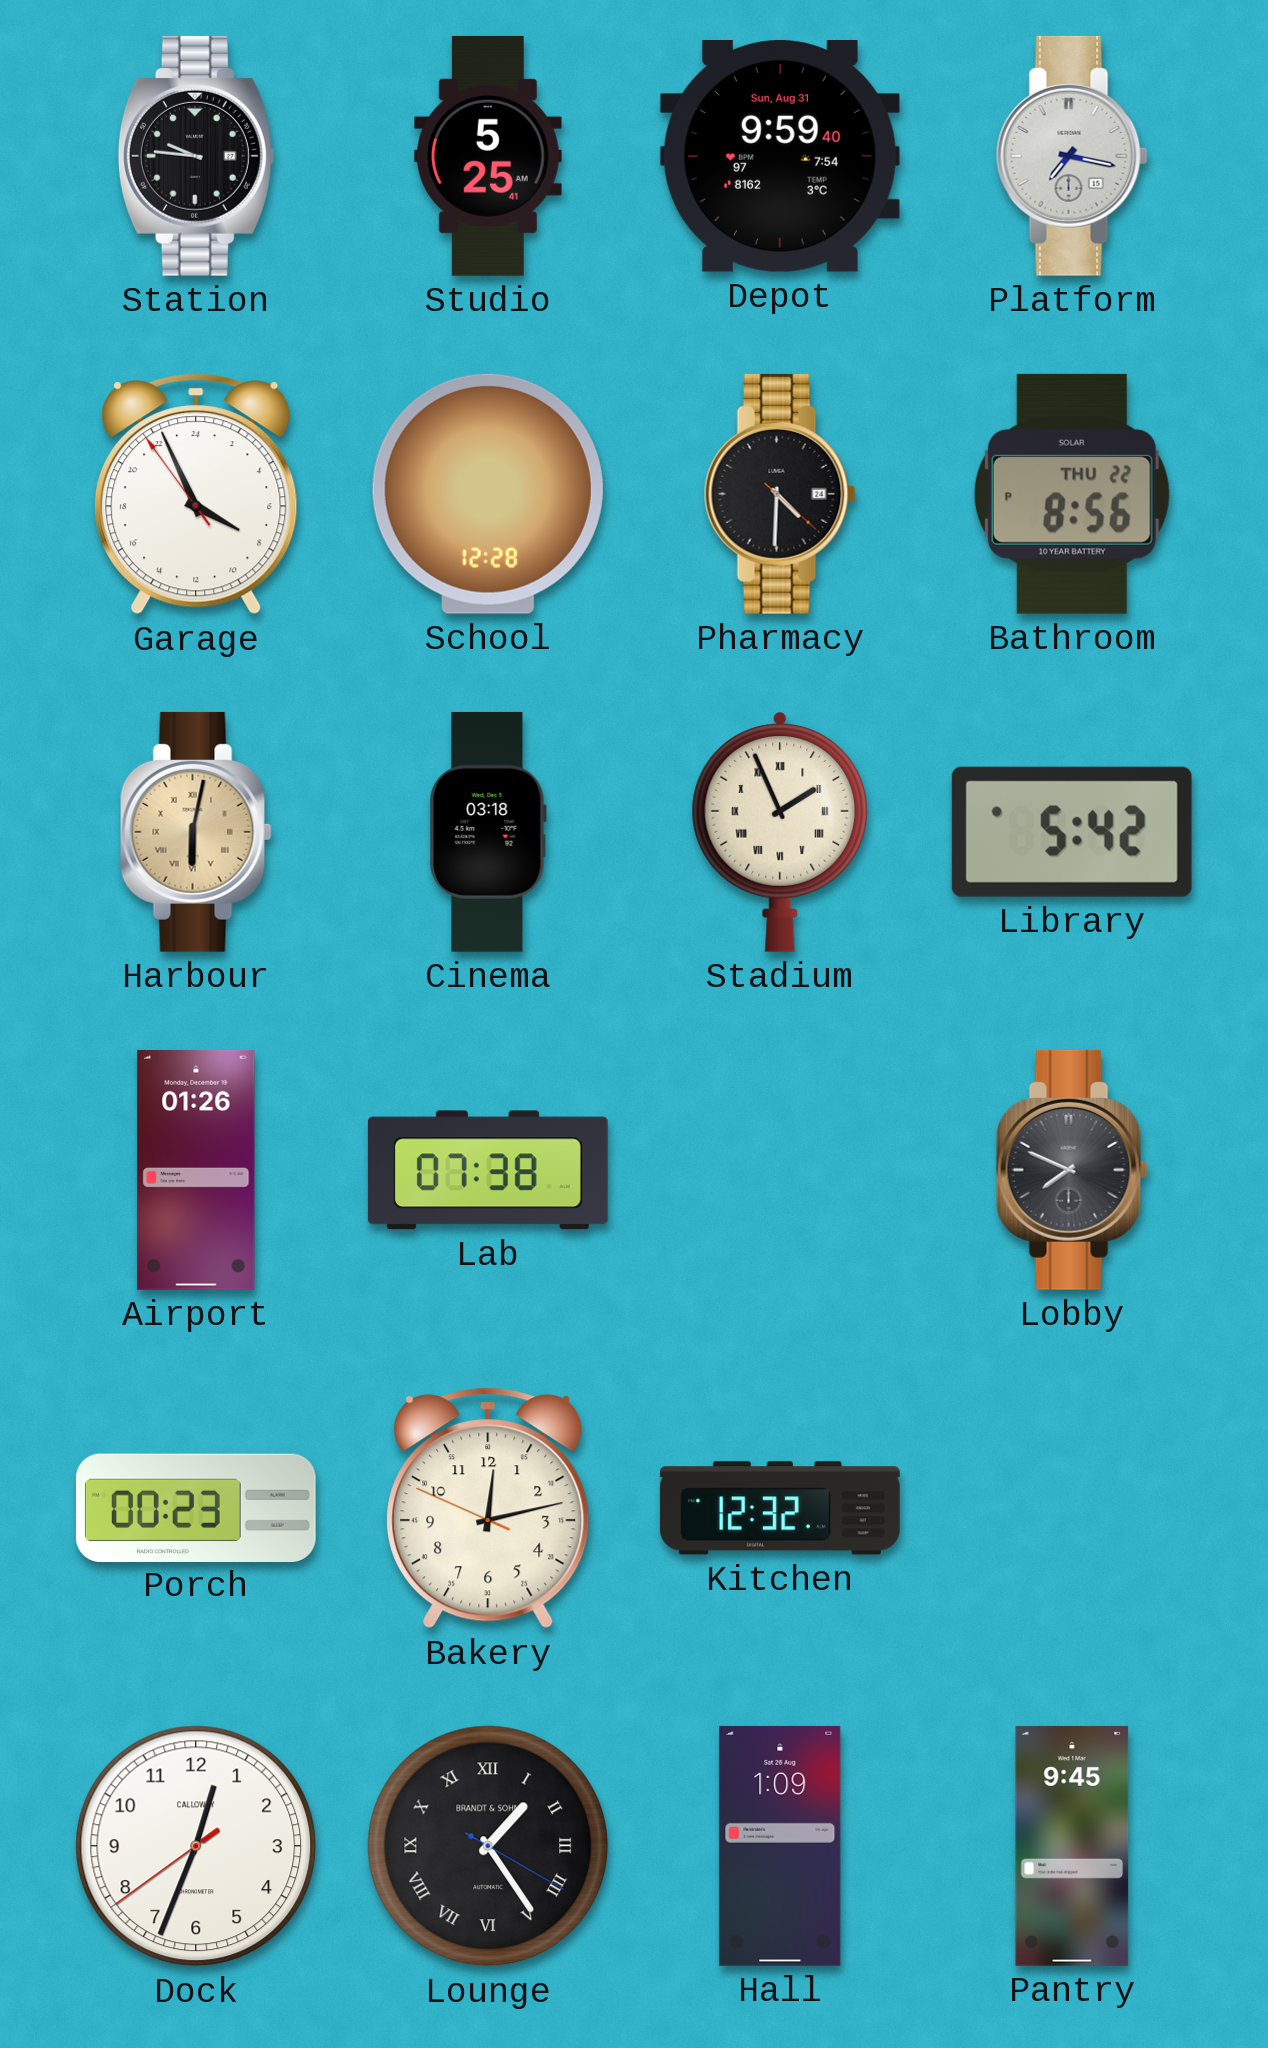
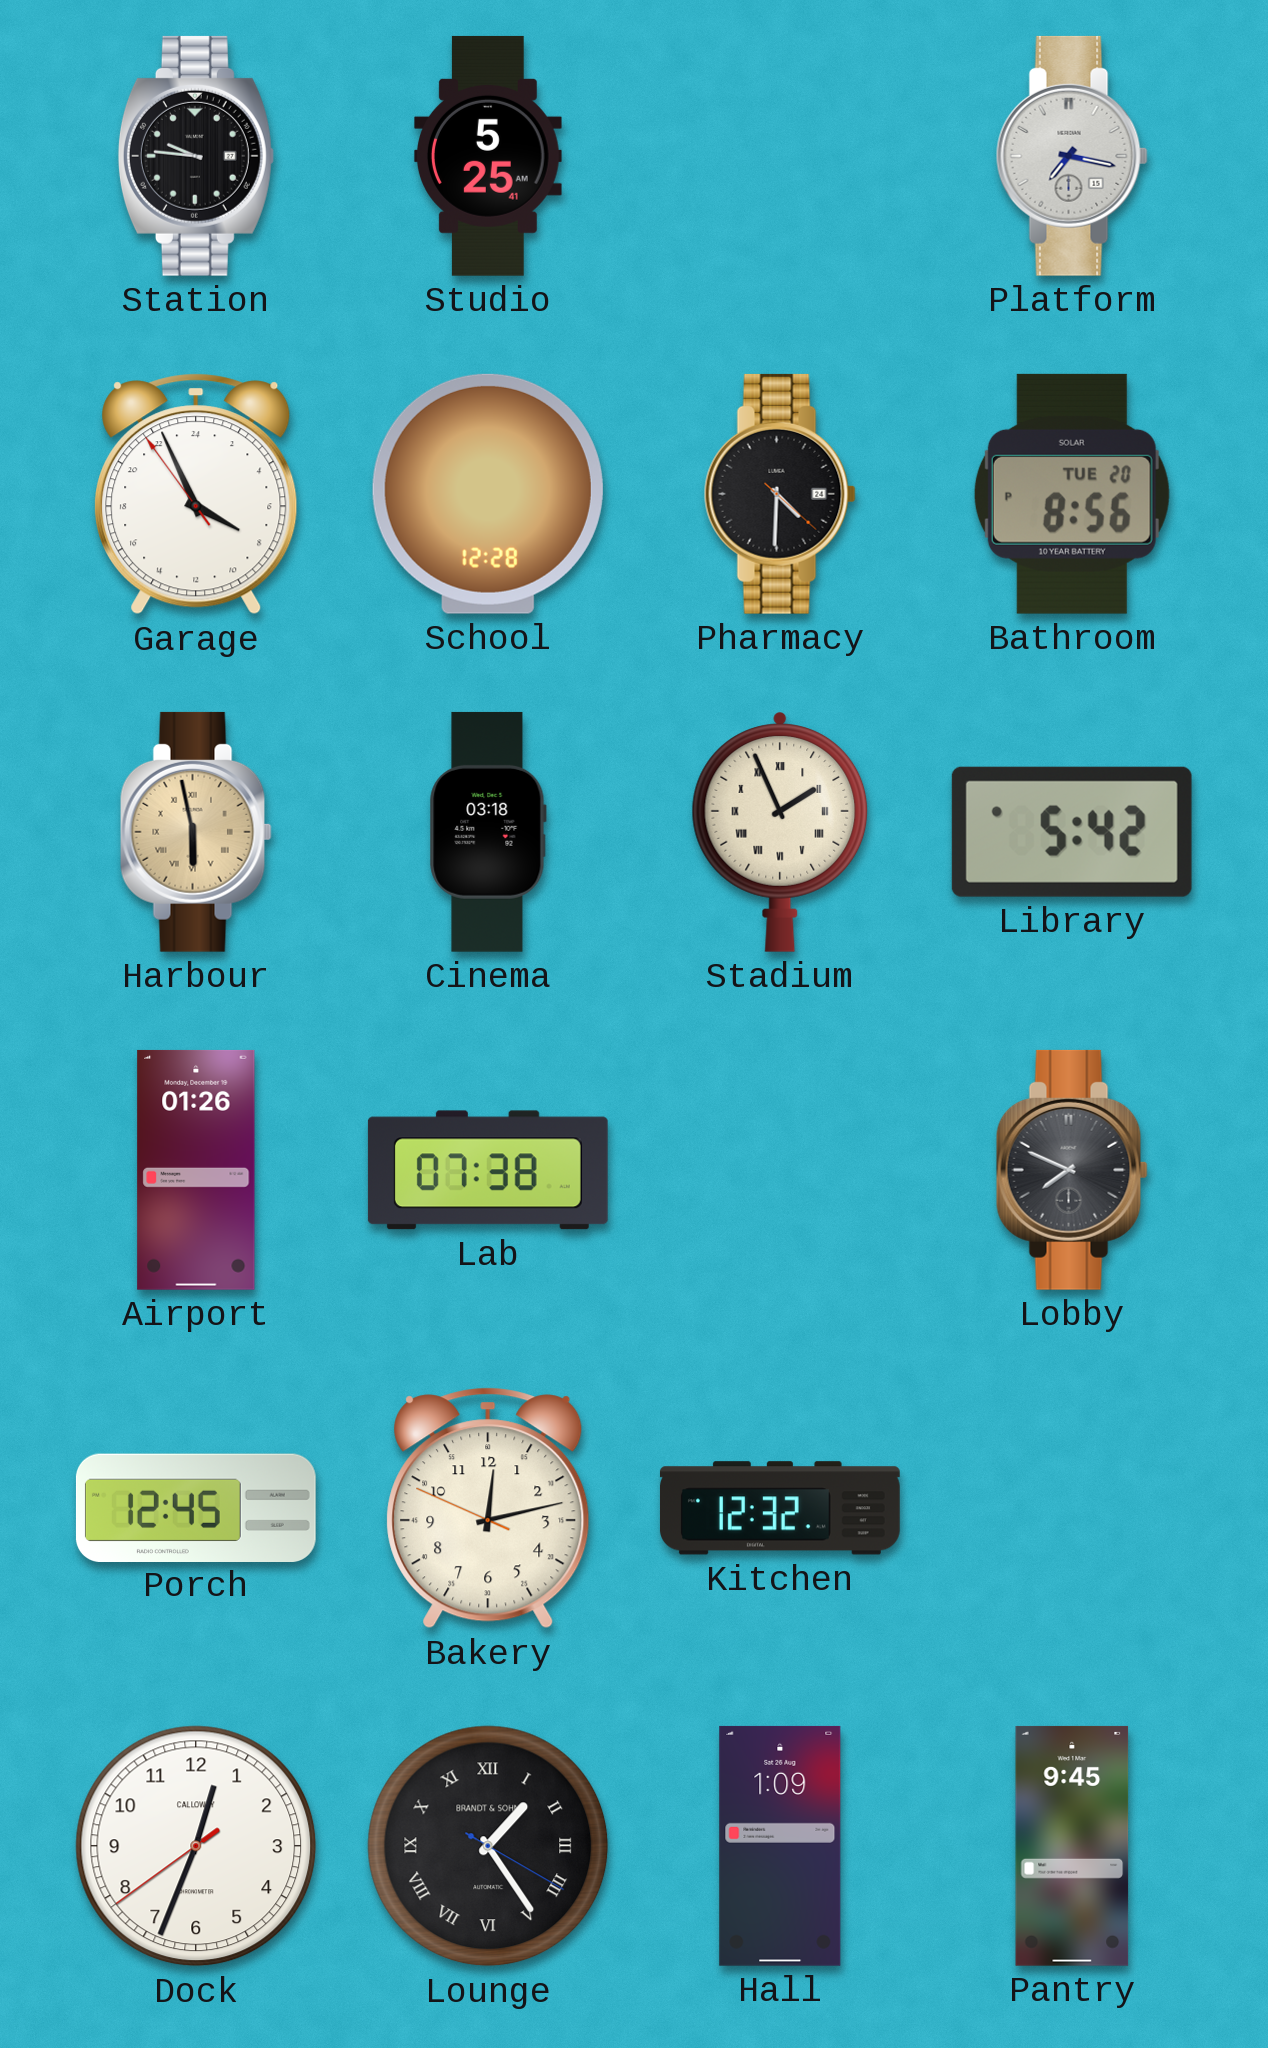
Depot: 9:59 -> none
Bathroom date: THU 22 -> TUE 20
Harbour: 6:02 -> 5:58
Porch: 00:23 -> 12:45
